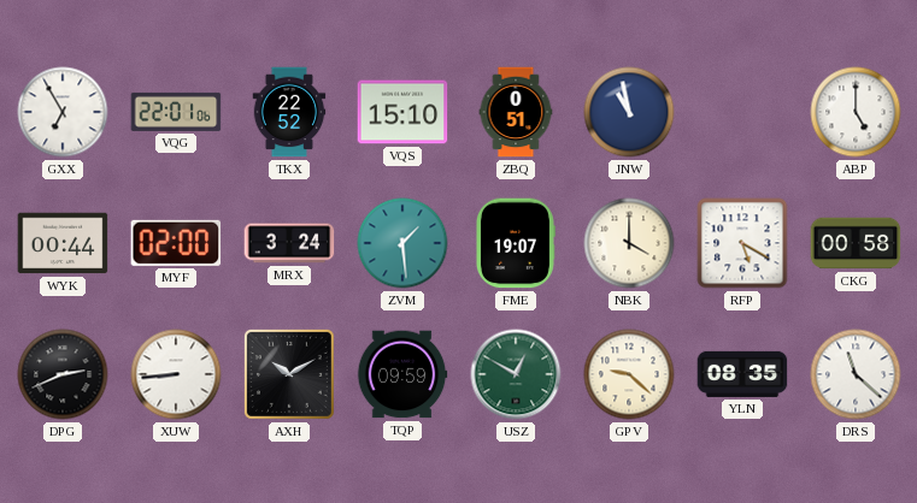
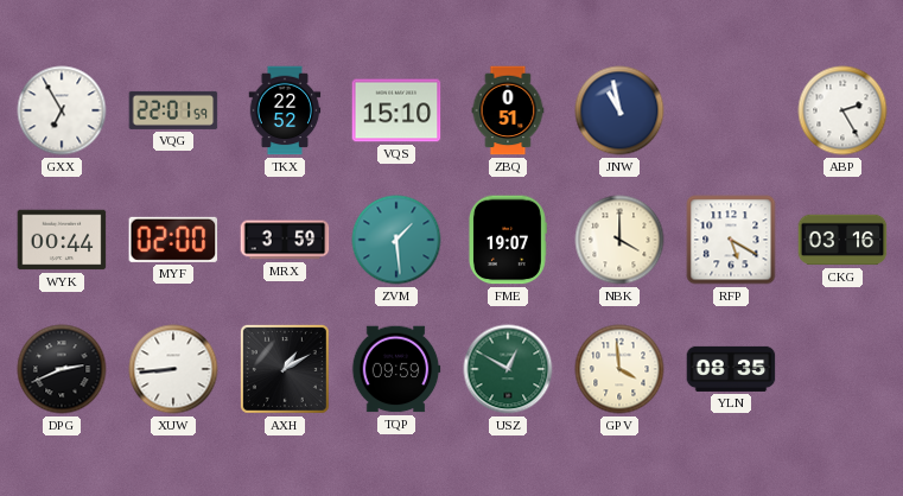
VQG: 22:01:06 -> 22:01:59
ABP: 5:00 -> 2:25
MRX: 3:24 -> 3:59
CKG: 00:58 -> 03:16
AXH: 10:10 -> 1:10
GPV: 9:22 -> 3:59
DRS: 11:22 -> none
